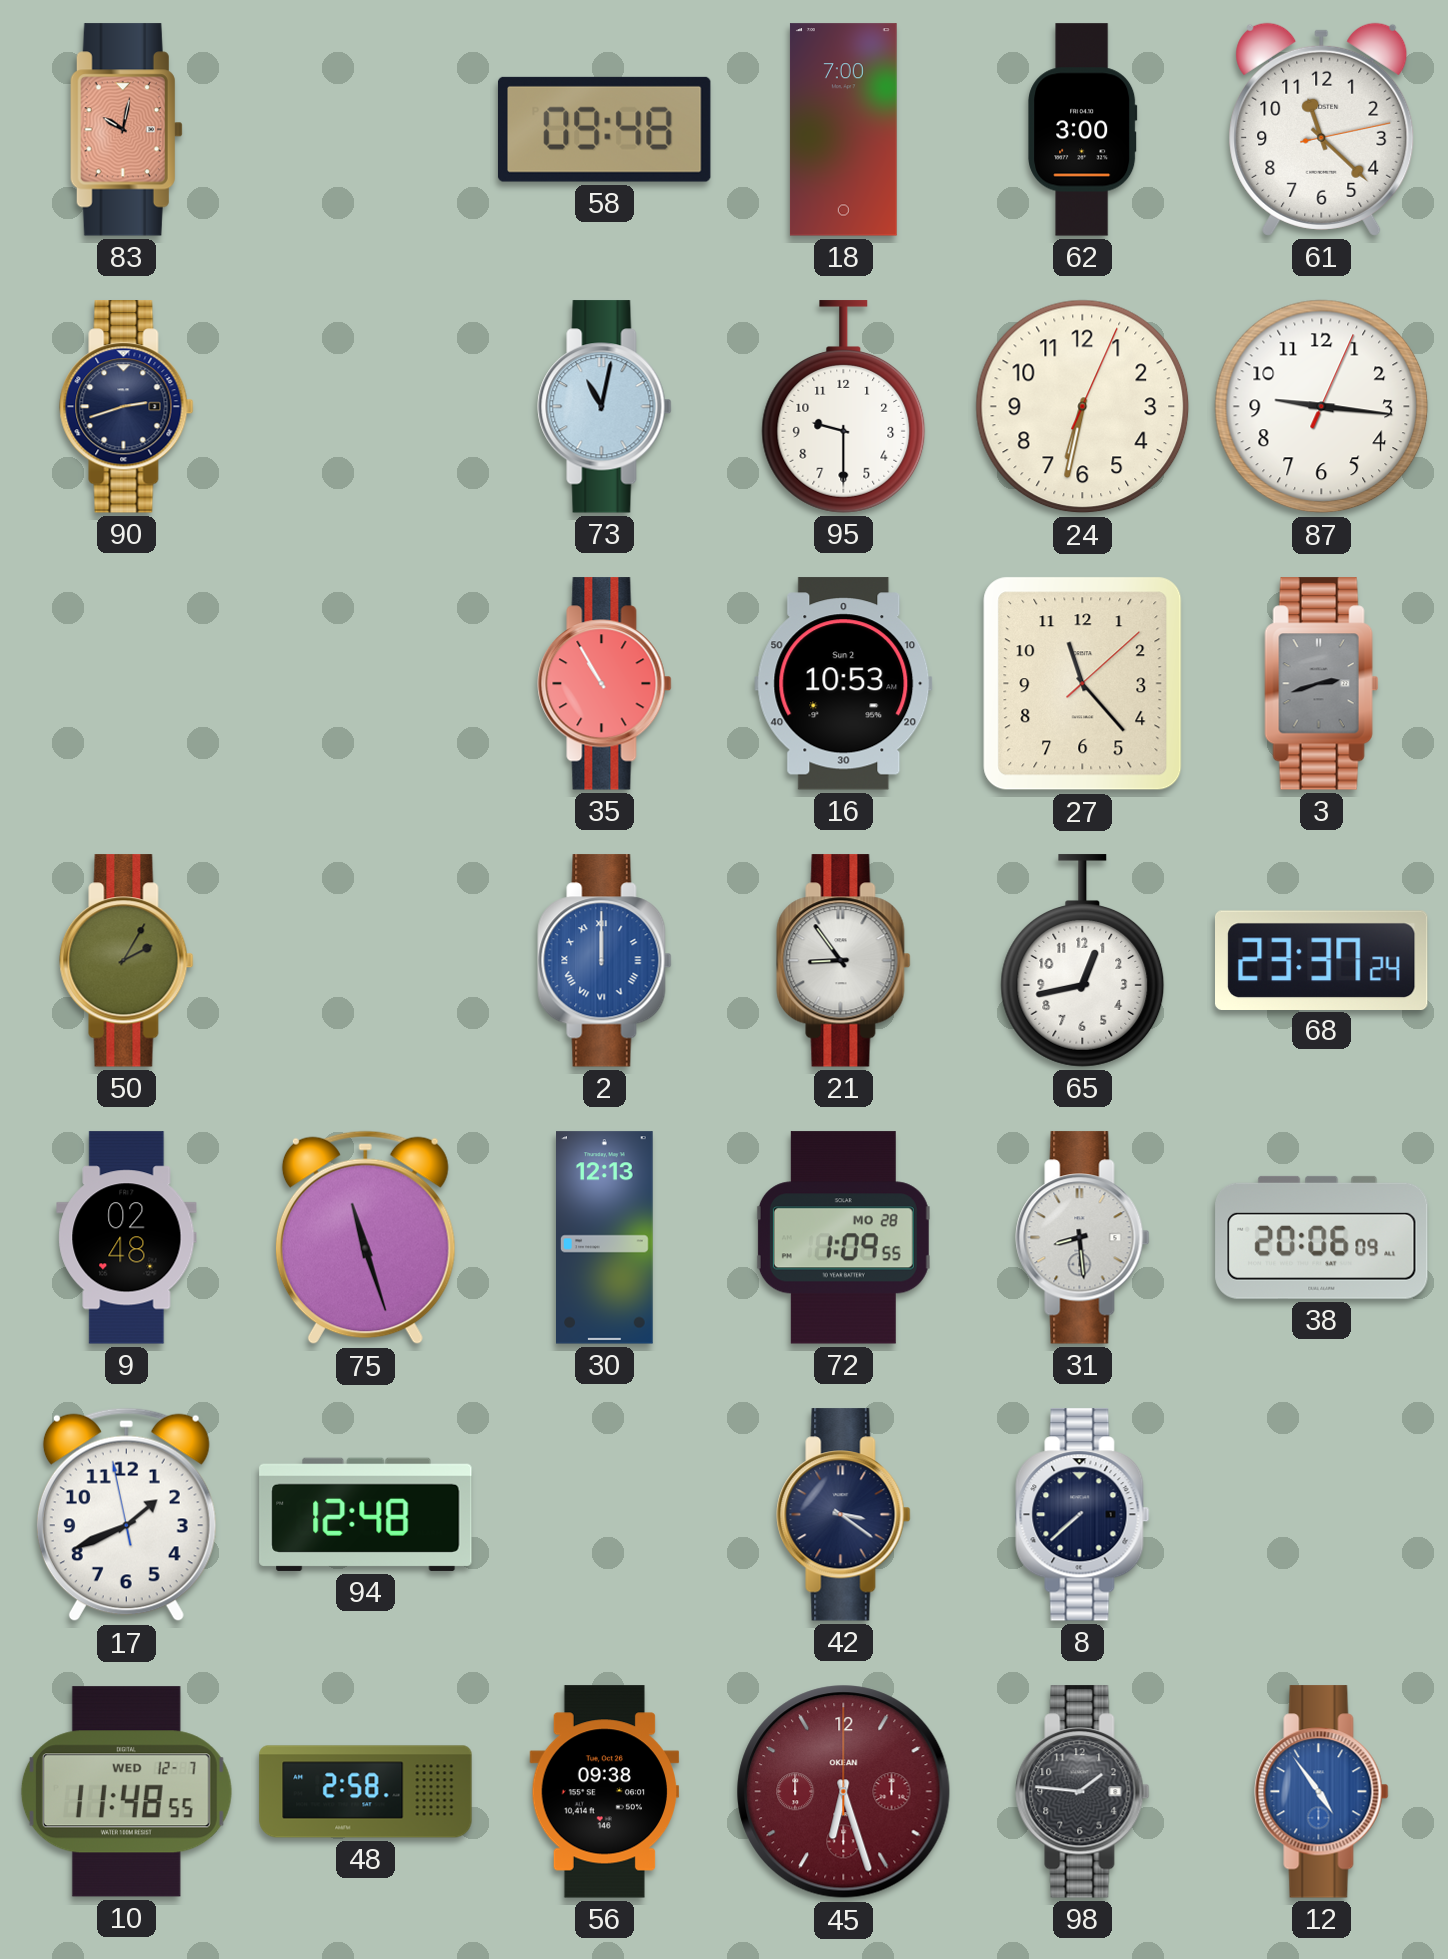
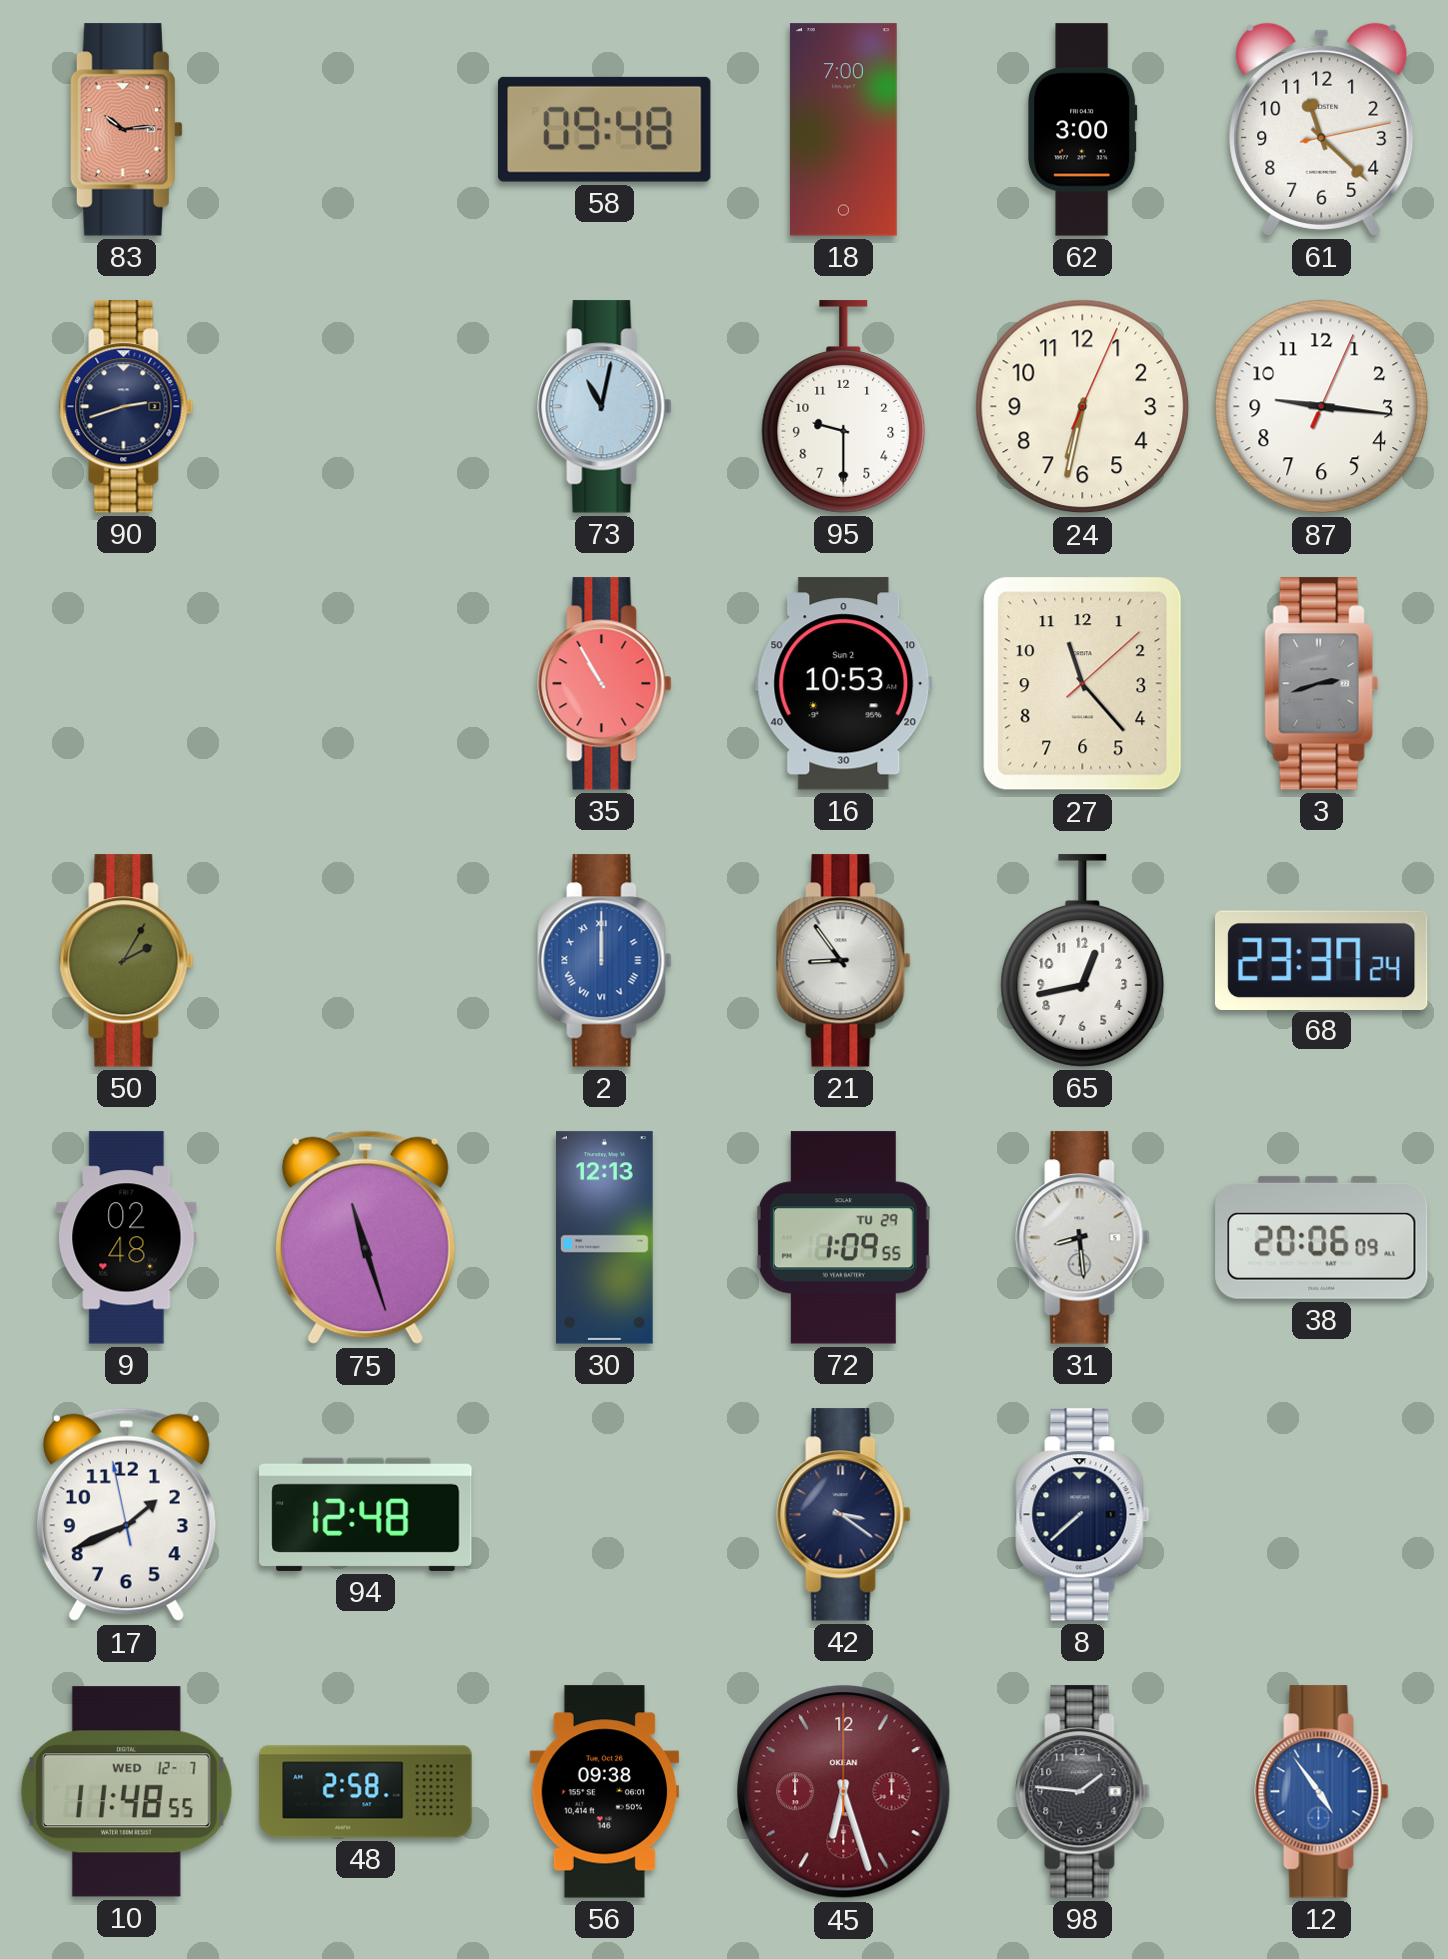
83: 10:02 -> 10:14
72 date: MO 28 -> TU 29
